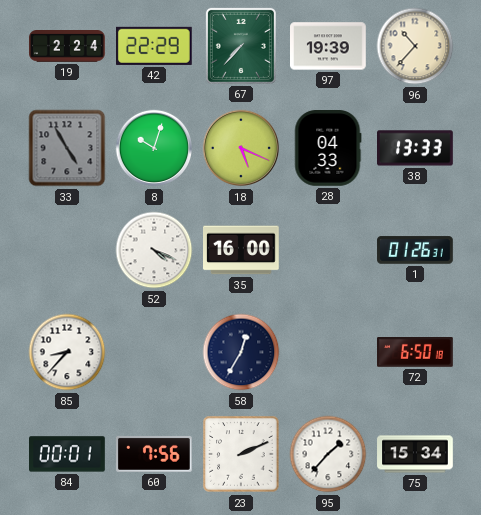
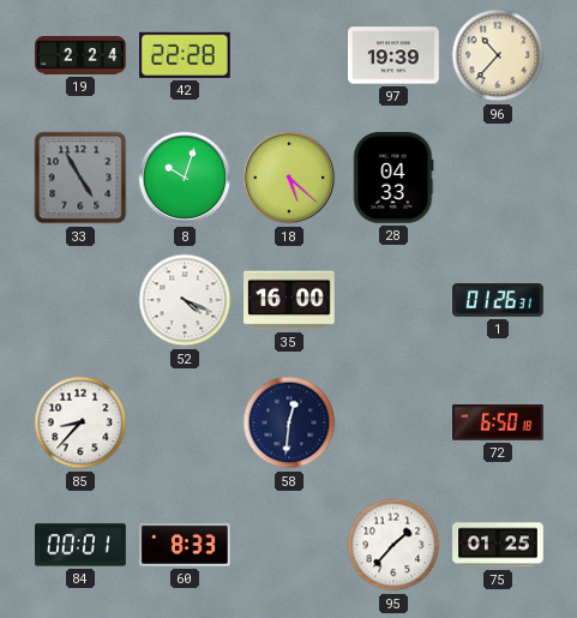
42: 22:29 -> 22:28
67: 7:37 -> none
18: 5:19 -> 5:22
38: 13:33 -> none
58: 12:35 -> 12:31
60: 7:56 -> 8:33
23: 2:11 -> none
75: 15:34 -> 01:25
